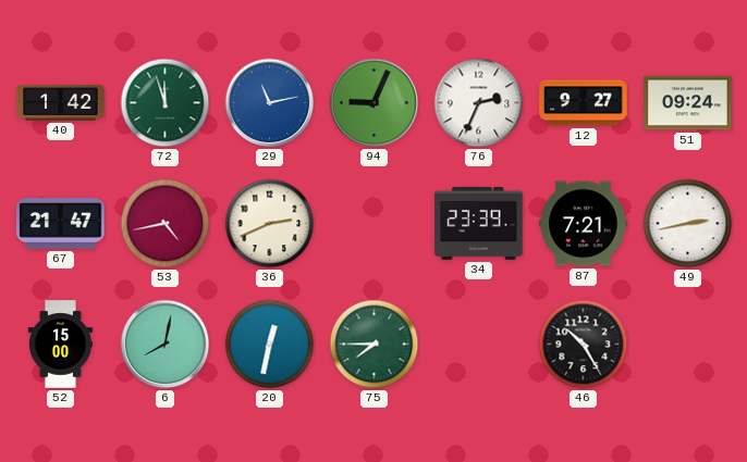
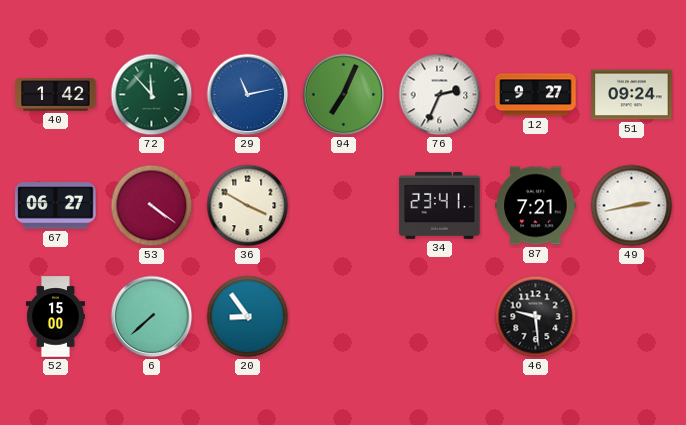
72: 11:57 -> 11:53
94: 9:04 -> 7:04
67: 21:47 -> 06:27
53: 4:43 -> 4:21
36: 2:41 -> 3:50
34: 23:39 -> 23:41
6: 8:02 -> 7:38
20: 12:32 -> 8:54
75: 7:45 -> none
46: 10:25 -> 9:29
